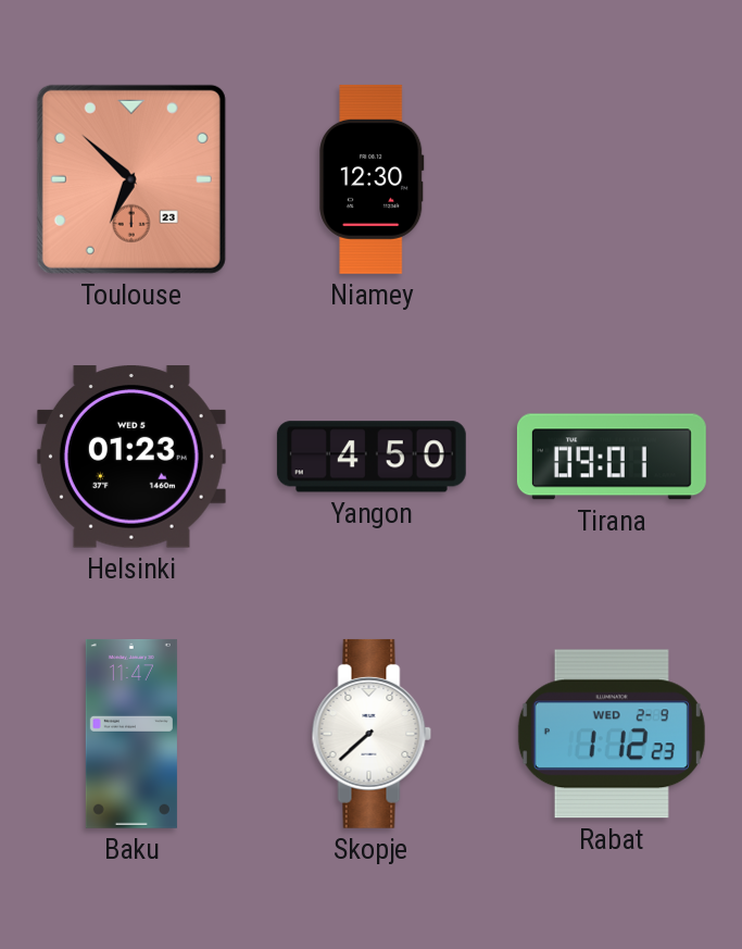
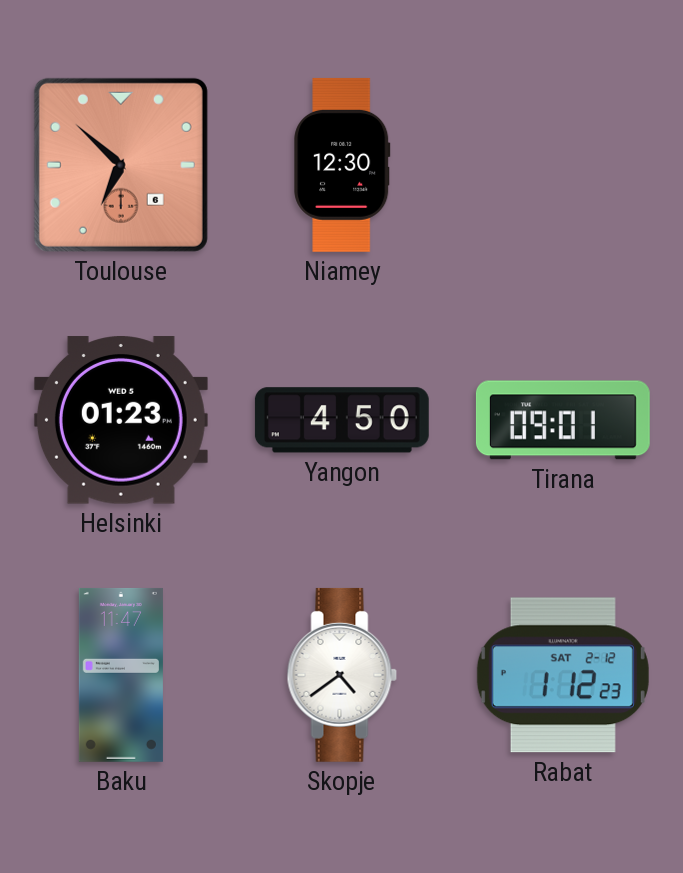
Toulouse date: 23 -> 6
Skopje: 7:38 -> 4:39
Rabat date: WED 2-9 -> SAT 2-12
